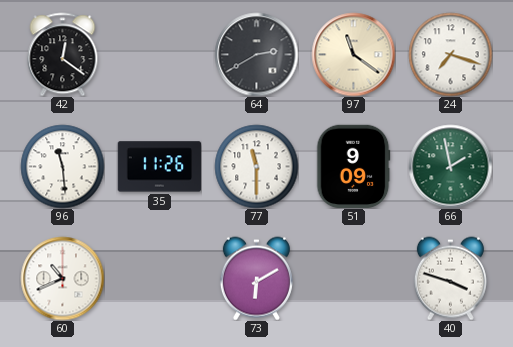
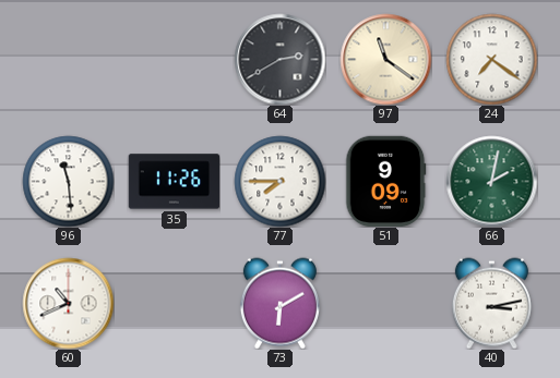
42: 12:21 -> none
24: 7:18 -> 7:21
77: 11:30 -> 7:45
66: 1:58 -> 2:02
40: 3:48 -> 3:13
